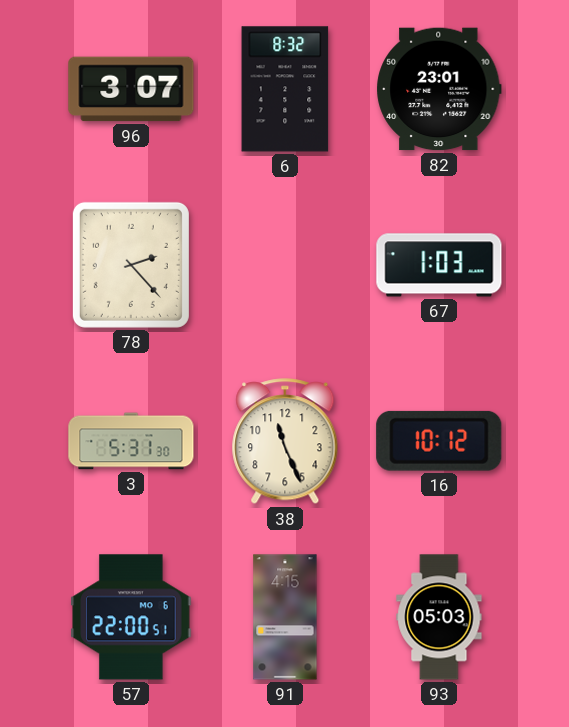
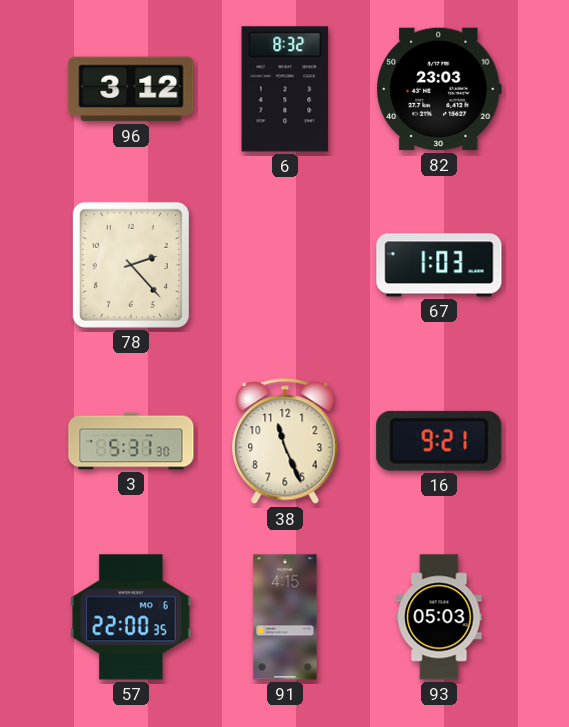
96: 3:07 -> 3:12
82: 23:01 -> 23:03
16: 10:12 -> 9:21
57: 22:00:51 -> 22:00:35
